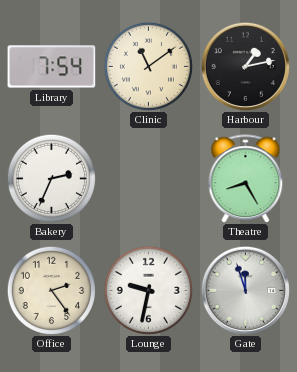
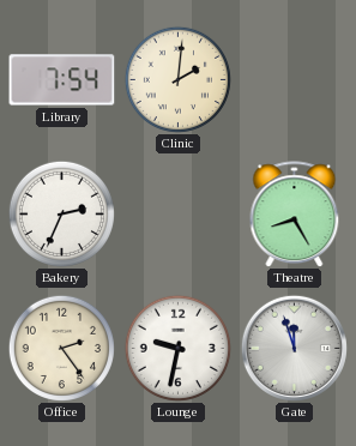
Clinic: 11:09 -> 2:01
Harbour: 1:13 -> none
